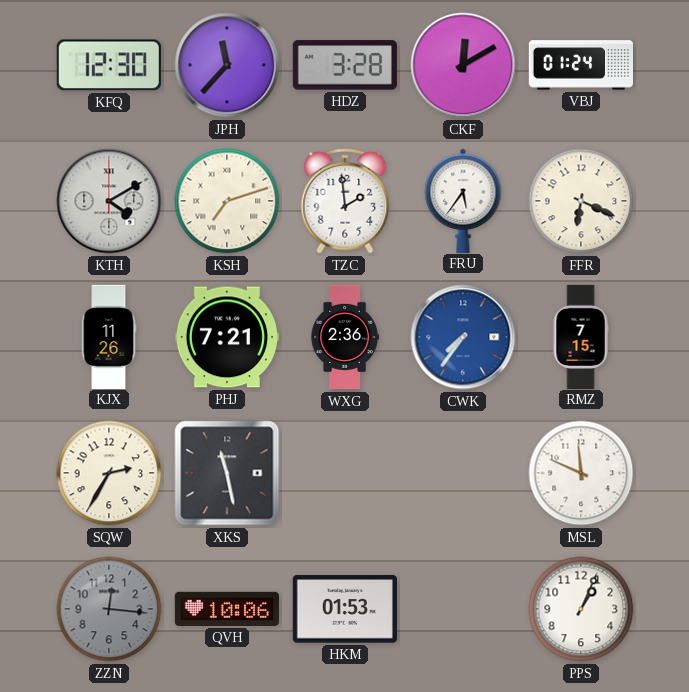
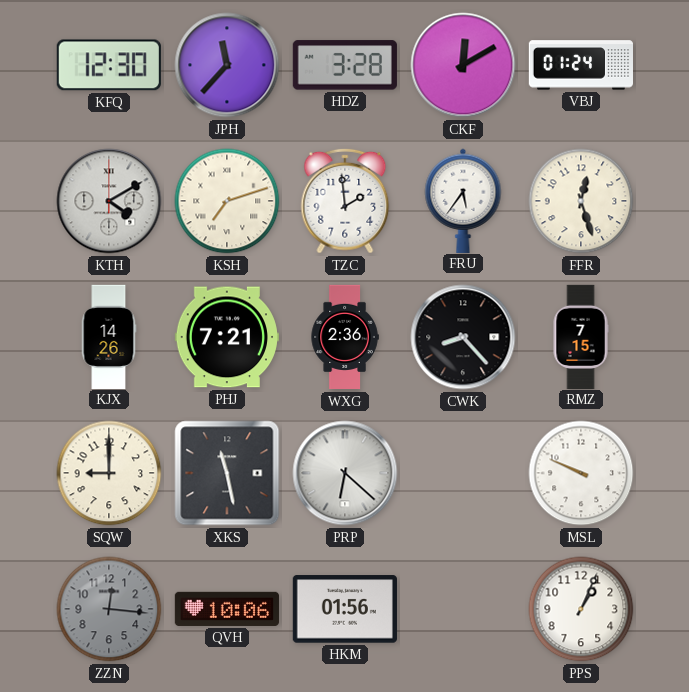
FFR: 6:19 -> 12:27
KJX: 11:26 -> 14:26
CWK: 7:36 -> 8:23
CWK dial: blue -> black
SQW: 2:35 -> 9:00
PRP: none -> 6:22
MSL: 11:49 -> 9:49
HKM: 01:53 -> 01:56
